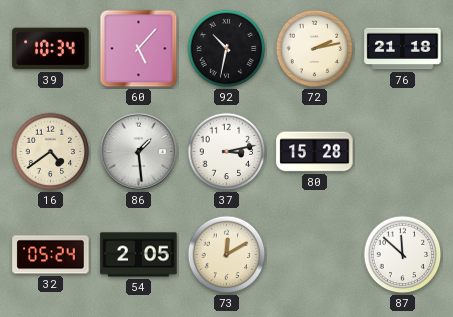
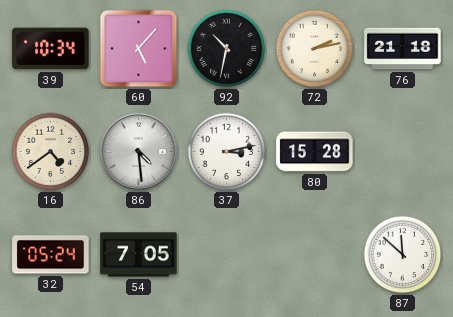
86: 1:29 -> 4:29
54: 2:05 -> 7:05
73: 12:10 -> none
